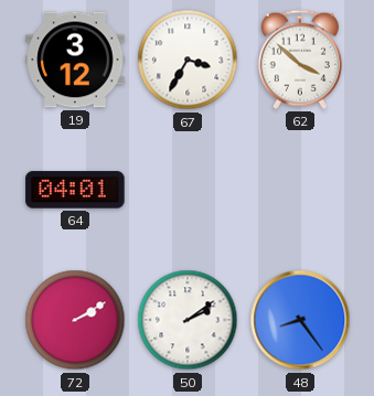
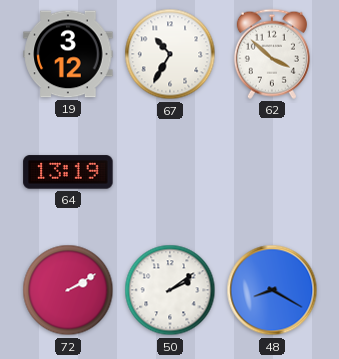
67: 3:35 -> 10:35
64: 04:01 -> 13:19
48: 8:24 -> 8:20
